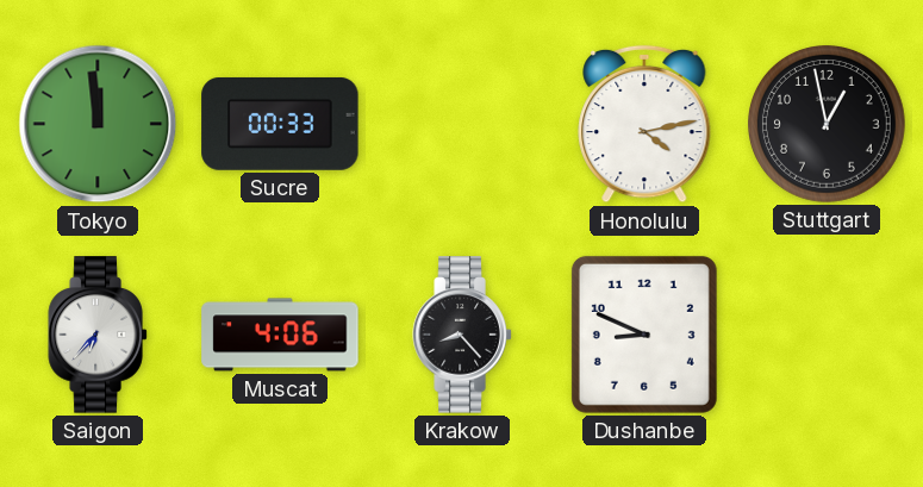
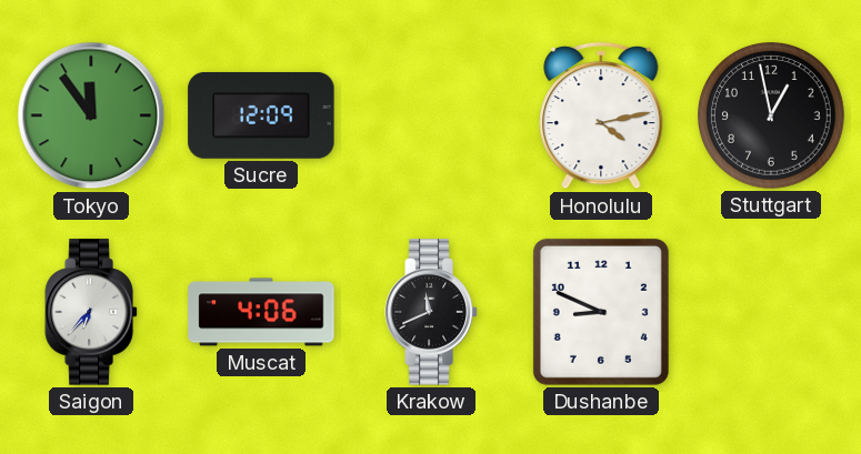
Tokyo: 11:59 -> 11:54
Sucre: 00:33 -> 12:09
Krakow: 8:23 -> 11:41
